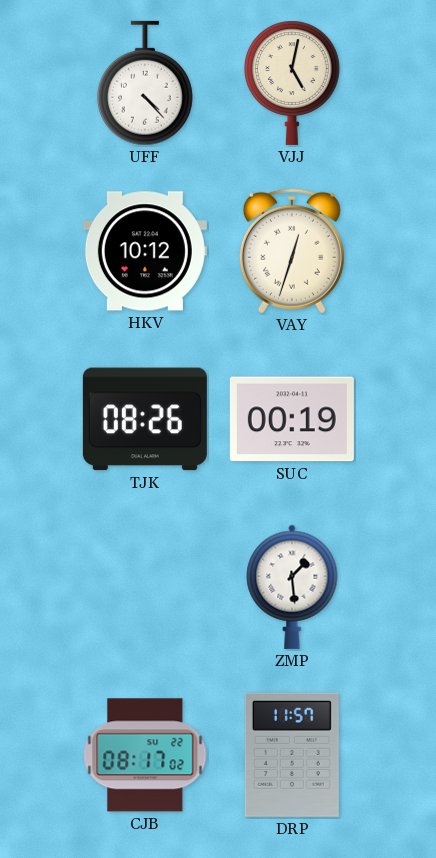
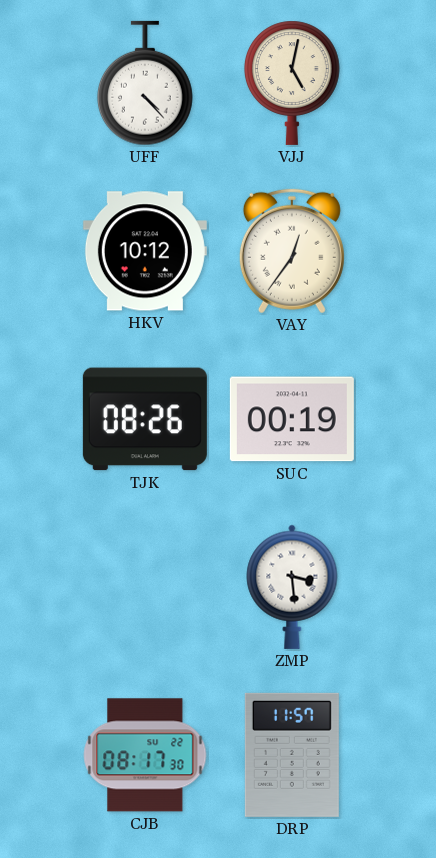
VAY: 12:33 -> 12:36
ZMP: 1:29 -> 3:29
CJB: 08:17:02 -> 08:17:30
